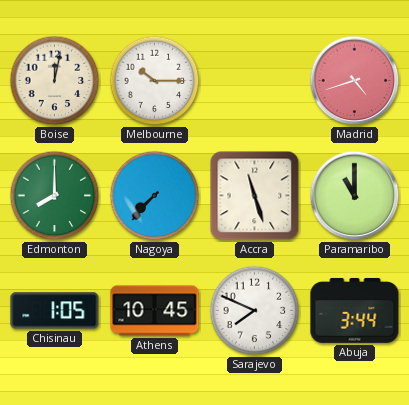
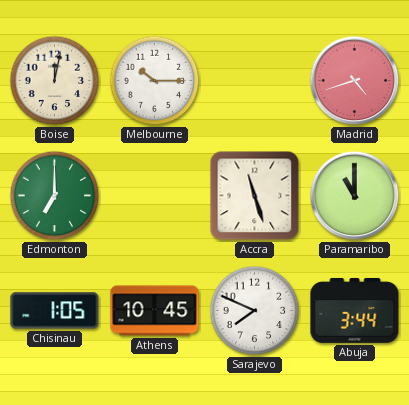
Edmonton: 8:00 -> 7:00
Nagoya: 7:37 -> none
